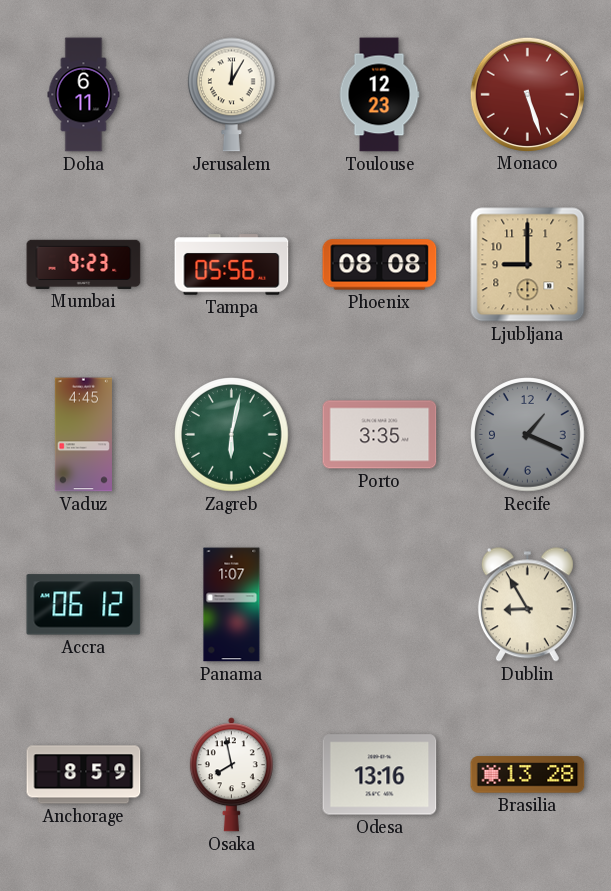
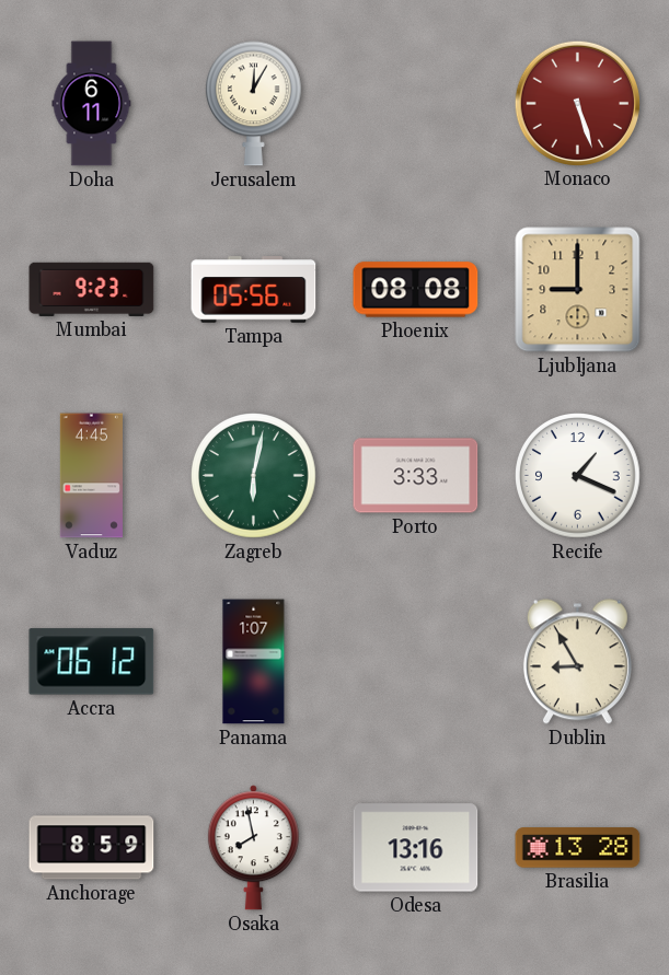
Toulouse: 12:23 -> none
Porto: 3:35 -> 3:33
Recife dial: grey -> white
